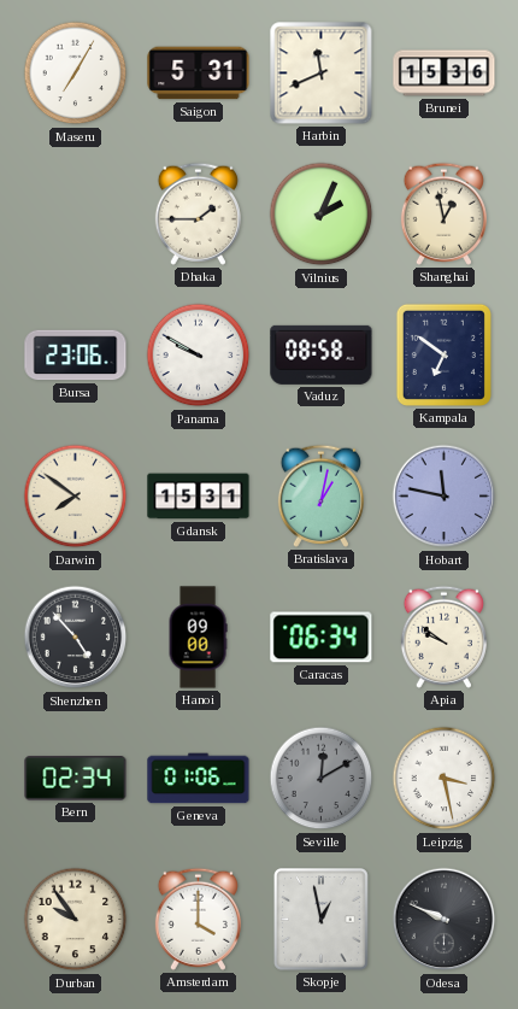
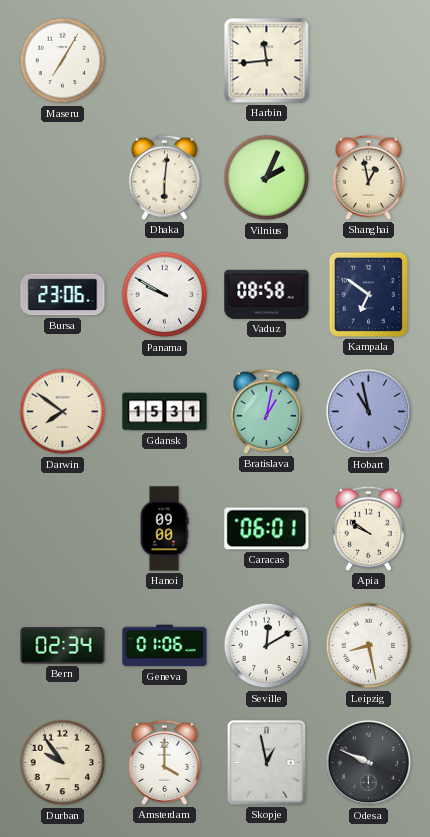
Saigon: 5:31 -> none
Harbin: 11:41 -> 11:44
Brunei: 15:36 -> none
Dhaka: 1:45 -> 6:01
Hobart: 11:47 -> 10:58
Shenzhen: 4:53 -> none
Caracas: 06:34 -> 06:01
Seville dial: grey -> white
Leipzig: 3:28 -> 8:28
